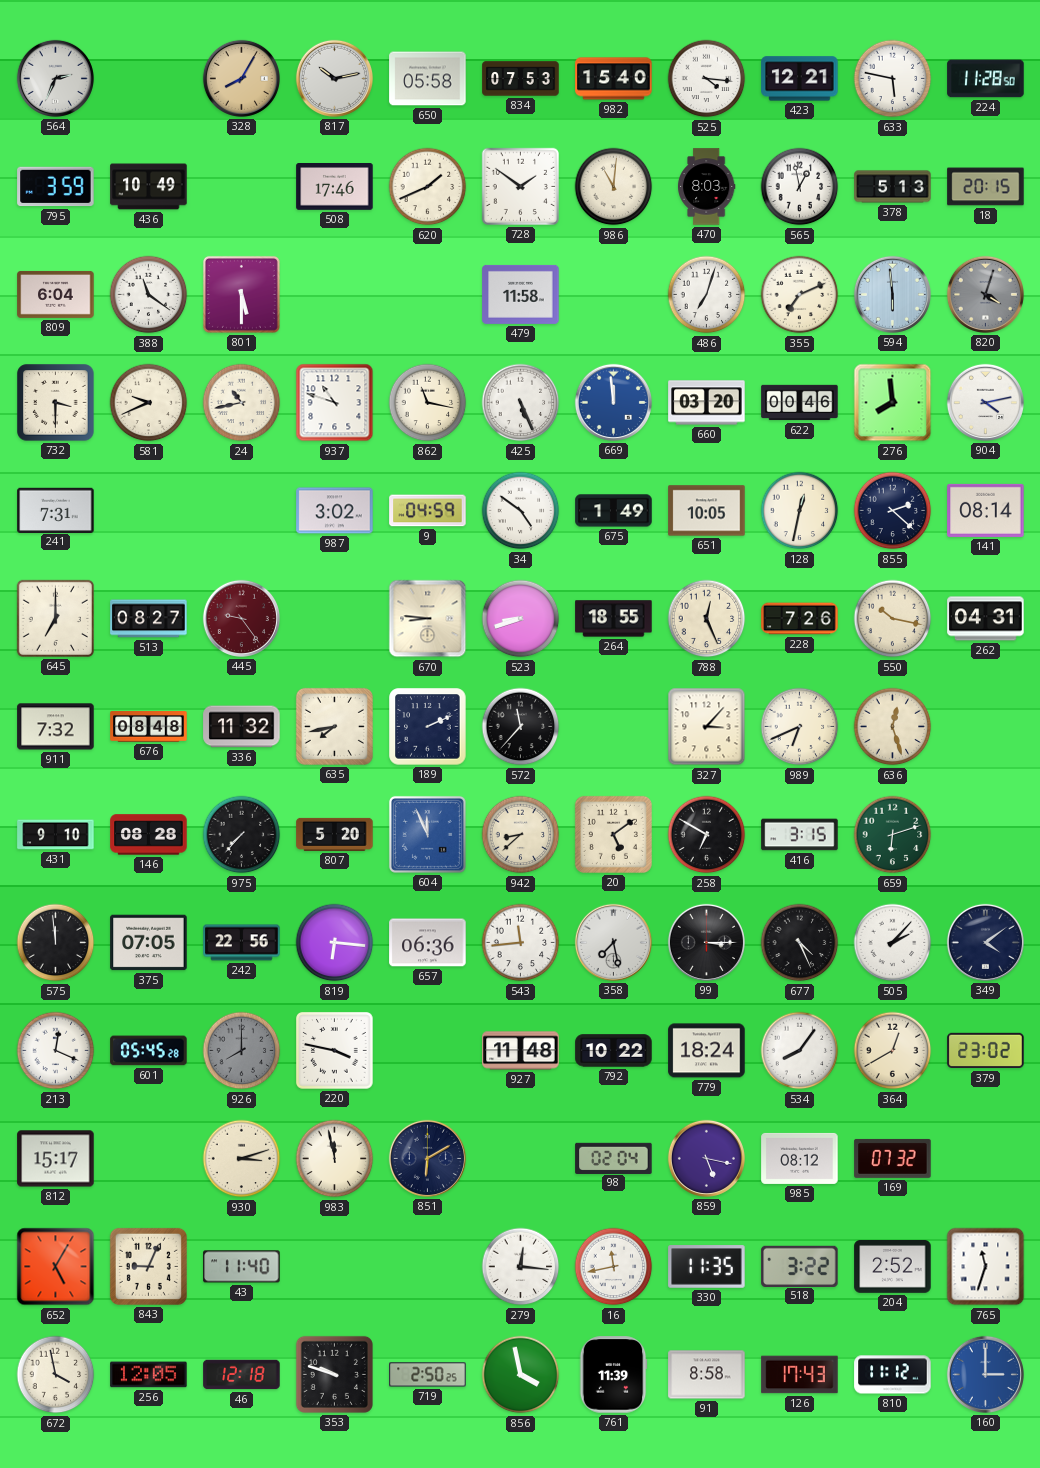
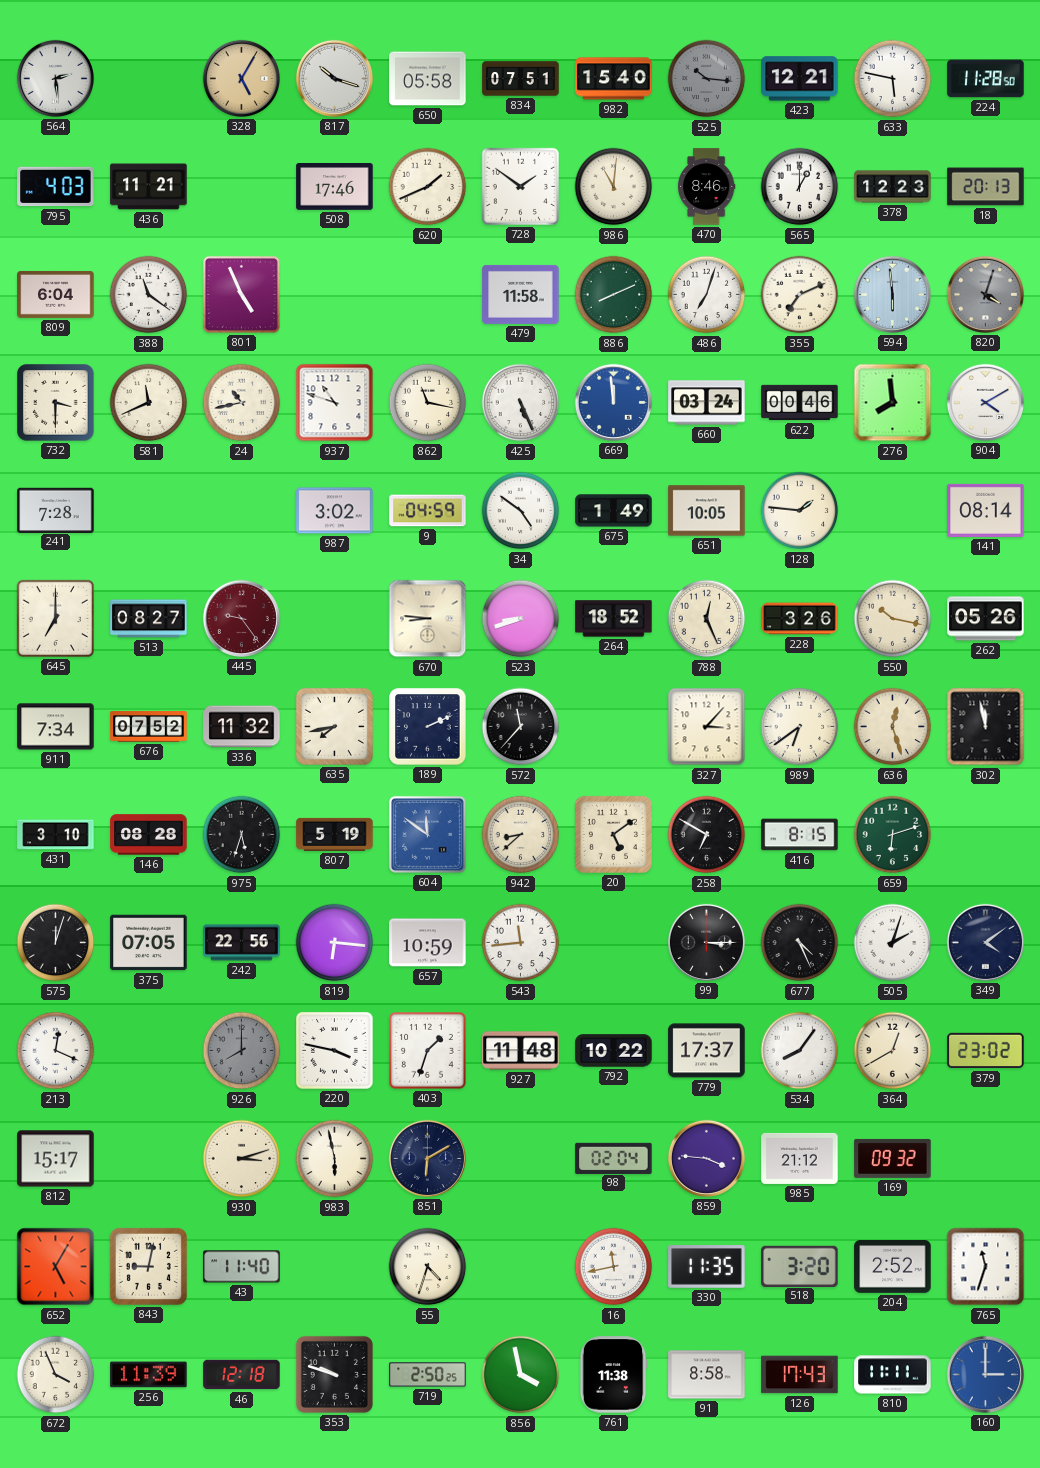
564: 2:34 -> 2:29
328: 8:05 -> 5:05
817: 10:13 -> 10:18
834: 07:53 -> 07:51
525: 4:16 -> 10:16
525 dial: white -> grey
795: 3:59 -> 4:03
436: 10:49 -> 11:21
470: 8:03 -> 8:46
565: 12:58 -> 1:00
378: 5:13 -> 12:23
18: 20:15 -> 20:13
801: 5:30 -> 4:56
886: none -> 8:11
581: 9:41 -> 11:41
660: 03:20 -> 03:24
904: 4:13 -> 4:10
241: 7:31 -> 7:28
128: 12:32 -> 1:46
855: 2:22 -> none
264: 18:55 -> 18:52
228: 7:26 -> 3:26
262: 04:31 -> 05:26
911: 7:32 -> 7:34
676: 08:48 -> 07:52
989: 6:41 -> 6:39
302: none -> 11:58
431: 9:10 -> 3:10
975: 7:37 -> 5:33
807: 5:20 -> 5:19
604: 11:56 -> 11:51
416: 3:15 -> 8:15
575: 11:59 -> 12:03
657: 06:36 -> 10:59
358: 7:28 -> none
505: 2:07 -> 2:03
601: 05:45 -> none
403: none -> 1:33
779: 18:24 -> 17:37
983: 11:58 -> 5:58
859: 5:17 -> 3:46
985: 08:12 -> 21:12
169: 07:32 -> 09:32
843: 9:04 -> 9:02
55: none -> 4:33
279: 12:16 -> none
518: 3:22 -> 3:20
672: 3:58 -> 3:56
256: 12:05 -> 11:39
761: 11:39 -> 11:38
810: 11:12 -> 11:11
